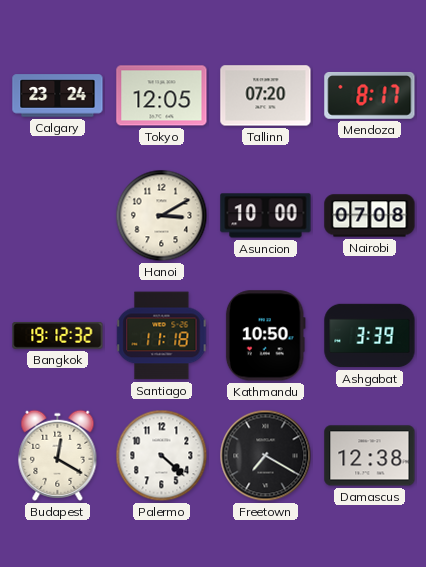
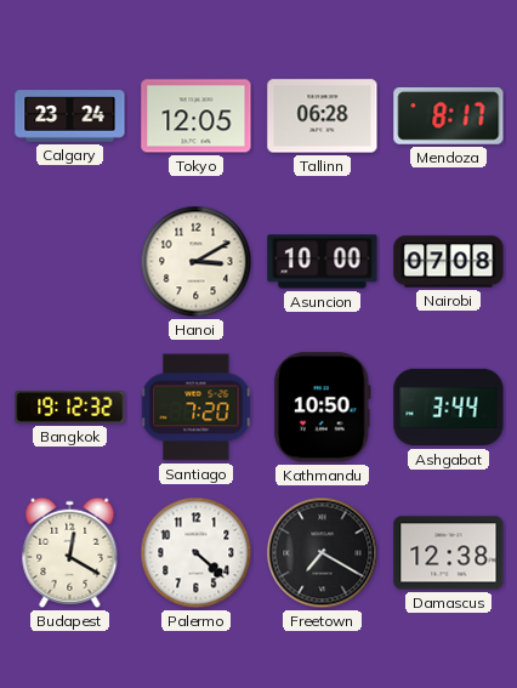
Tallinn: 07:20 -> 06:28
Santiago: 11:18 -> 7:20
Ashgabat: 3:39 -> 3:44
